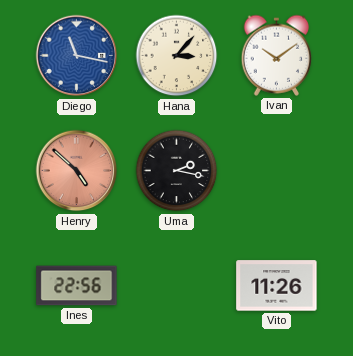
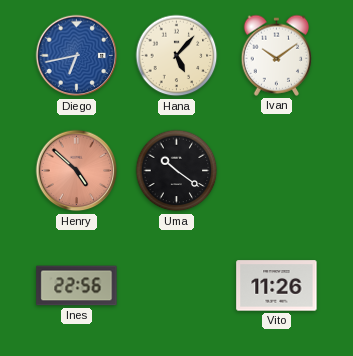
Diego: 11:17 -> 6:43
Hana: 3:07 -> 5:07
Uma: 2:17 -> 10:21
